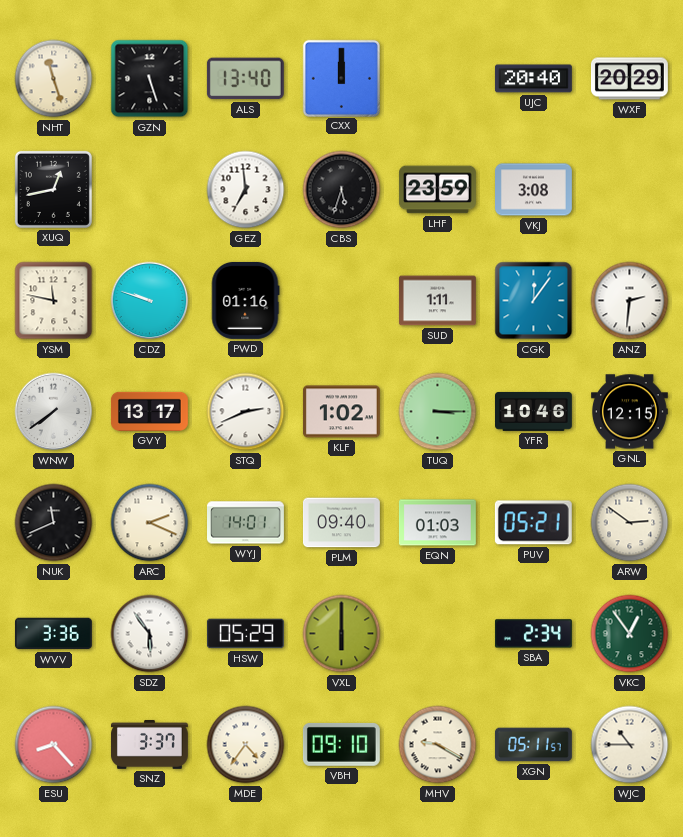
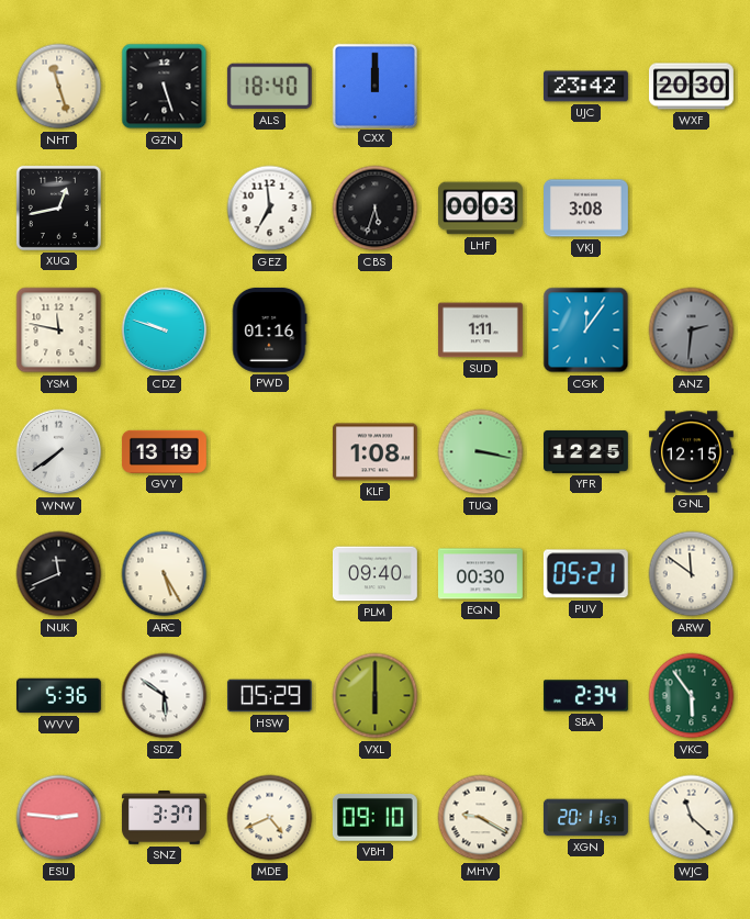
ALS: 13:40 -> 18:40
UJC: 20:40 -> 23:42
WXF: 20:29 -> 20:30
LHF: 23:59 -> 00:03
ANZ dial: white -> grey
GVY: 13:17 -> 13:19
STQ: 2:41 -> none
KLF: 1:02 -> 1:08
TUQ: 3:15 -> 3:17
YFR: 10:46 -> 12:25
ARC: 2:19 -> 5:25
WYJ: 14:01 -> none
EQN: 01:03 -> 00:30
ARW: 2:51 -> 11:51
WVV: 3:36 -> 5:36
SDZ: 5:54 -> 5:51
VKC: 12:54 -> 5:54
ESU: 8:23 -> 2:46
MDE: 4:36 -> 4:41
XGN: 05:11 -> 20:11
WJC: 10:45 -> 11:22
